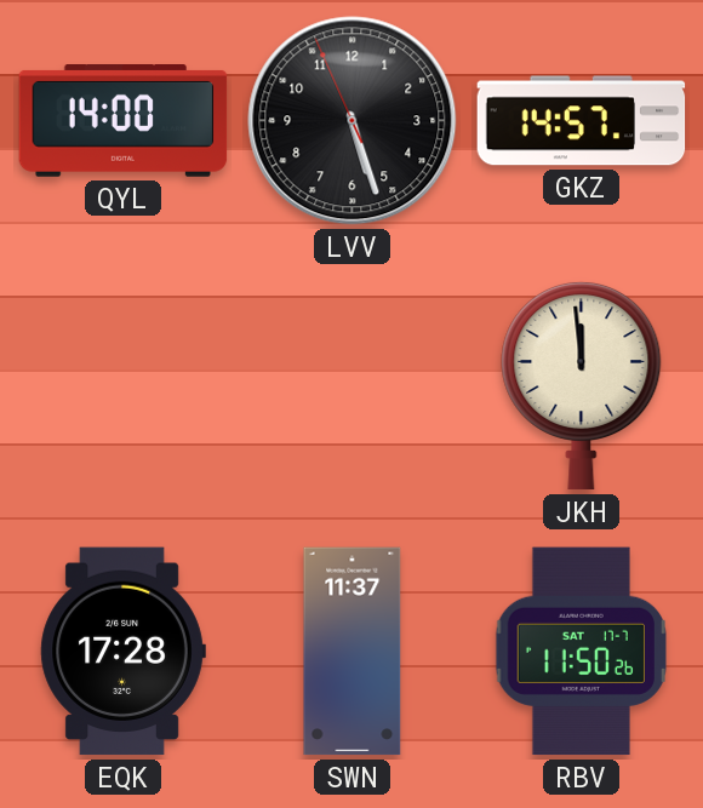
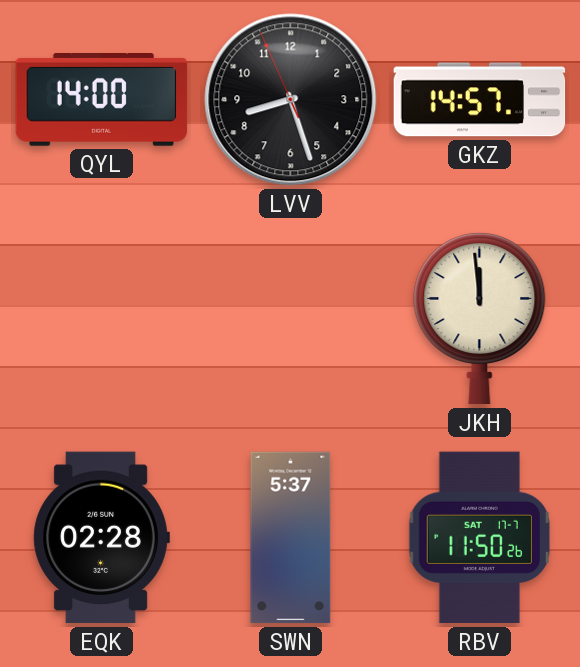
LVV: 5:26 -> 8:26
EQK: 17:28 -> 02:28
SWN: 11:37 -> 5:37
